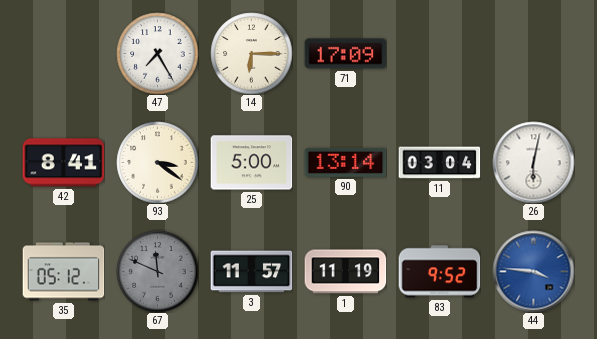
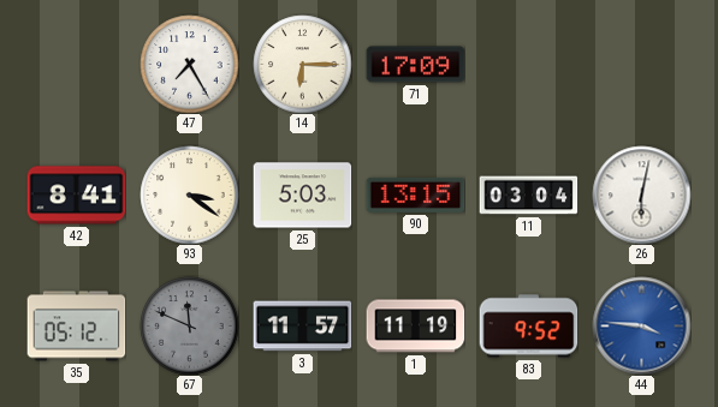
25: 5:00 -> 5:03
90: 13:14 -> 13:15
